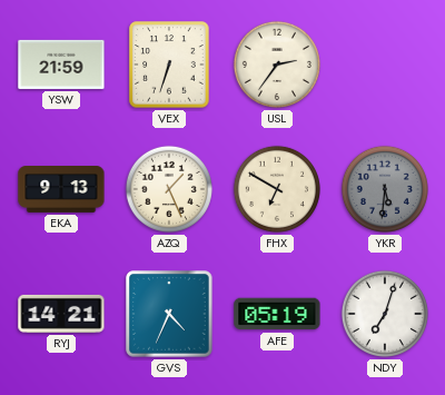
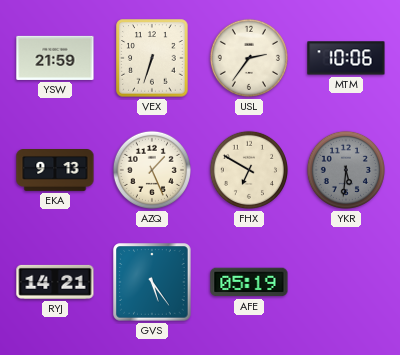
MTM: none -> 10:06
GVS: 4:34 -> 5:24
NDY: 7:03 -> none
